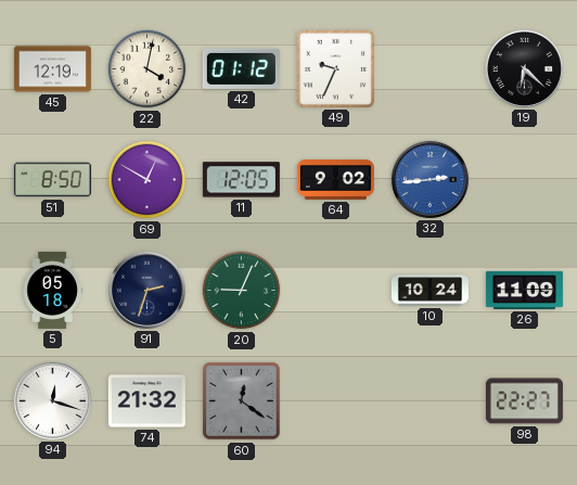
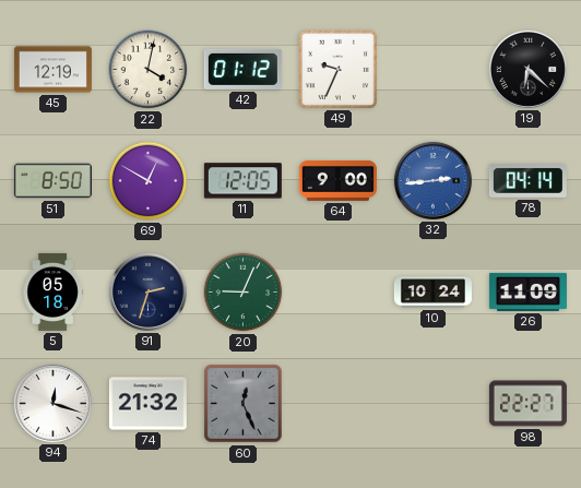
64: 9:02 -> 9:00
78: none -> 04:14
60: 12:21 -> 12:26
